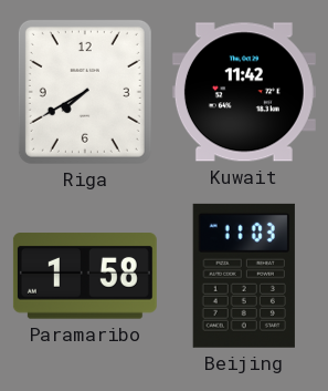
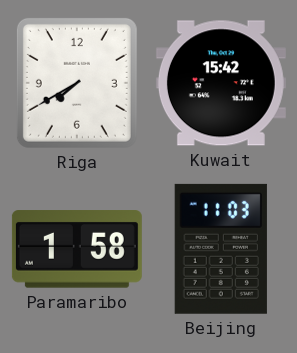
Kuwait: 11:42 -> 15:42
